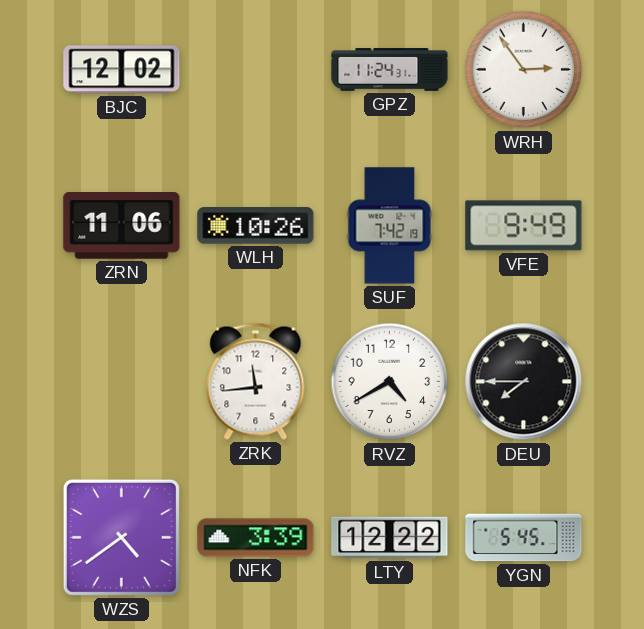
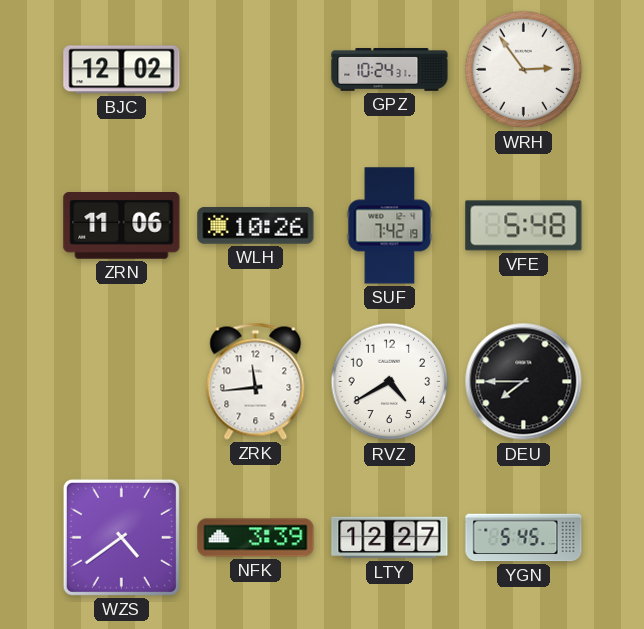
GPZ: 11:24 -> 10:24
VFE: 9:49 -> 5:48
LTY: 12:22 -> 12:27
